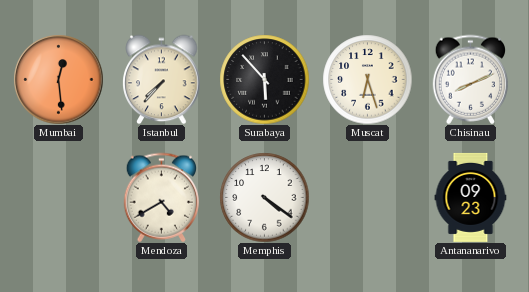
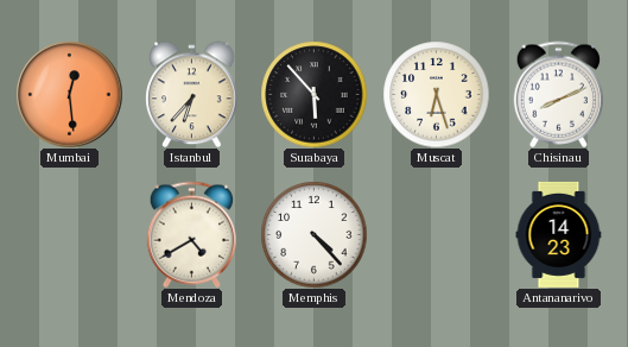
Istanbul: 7:37 -> 6:37
Memphis: 4:21 -> 4:23
Antananarivo: 09:23 -> 14:23
